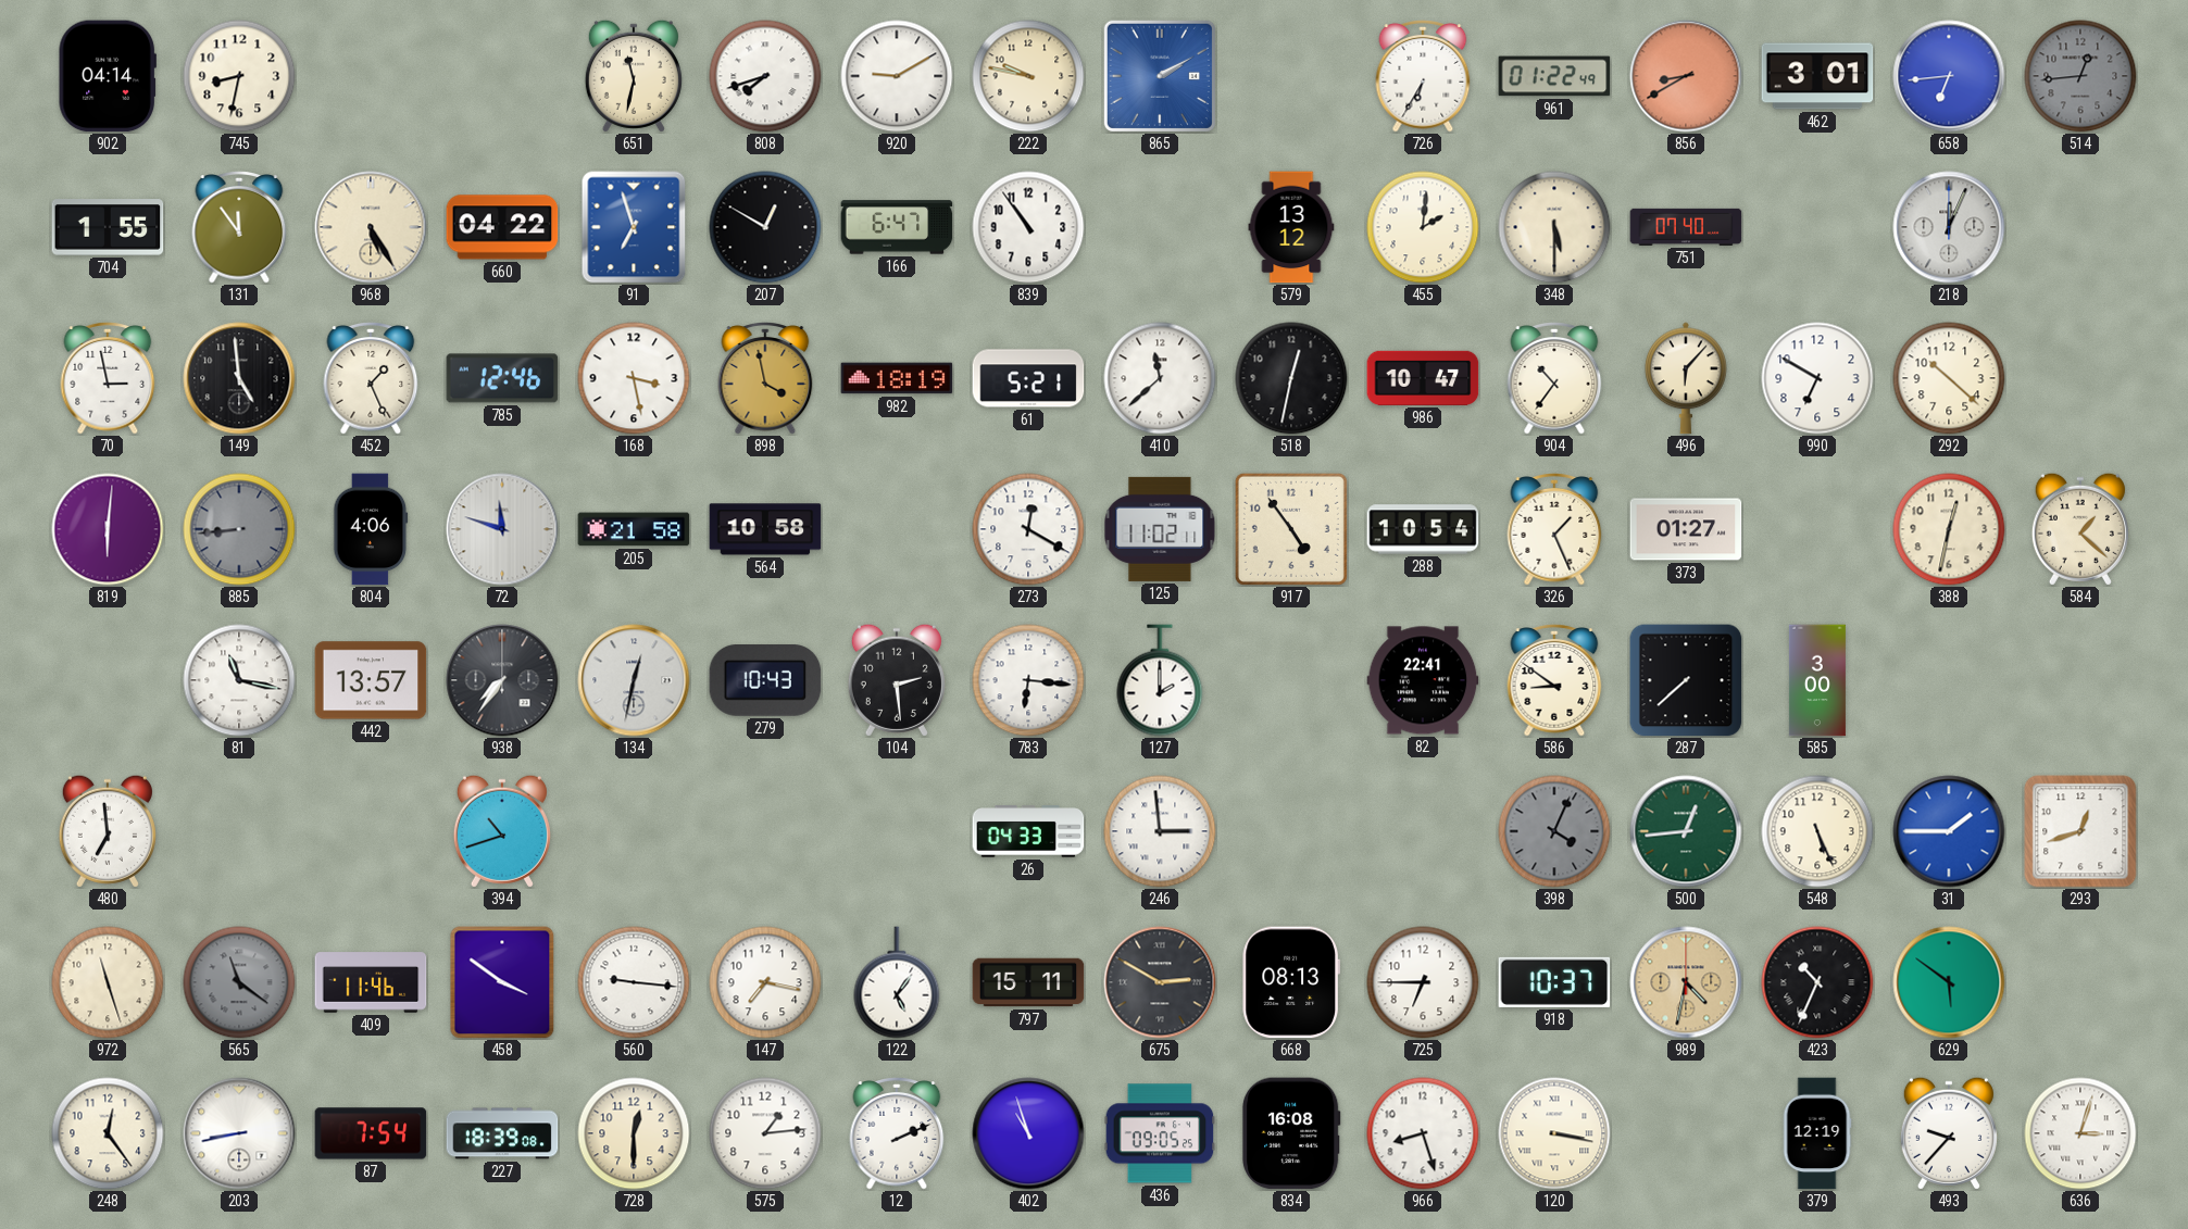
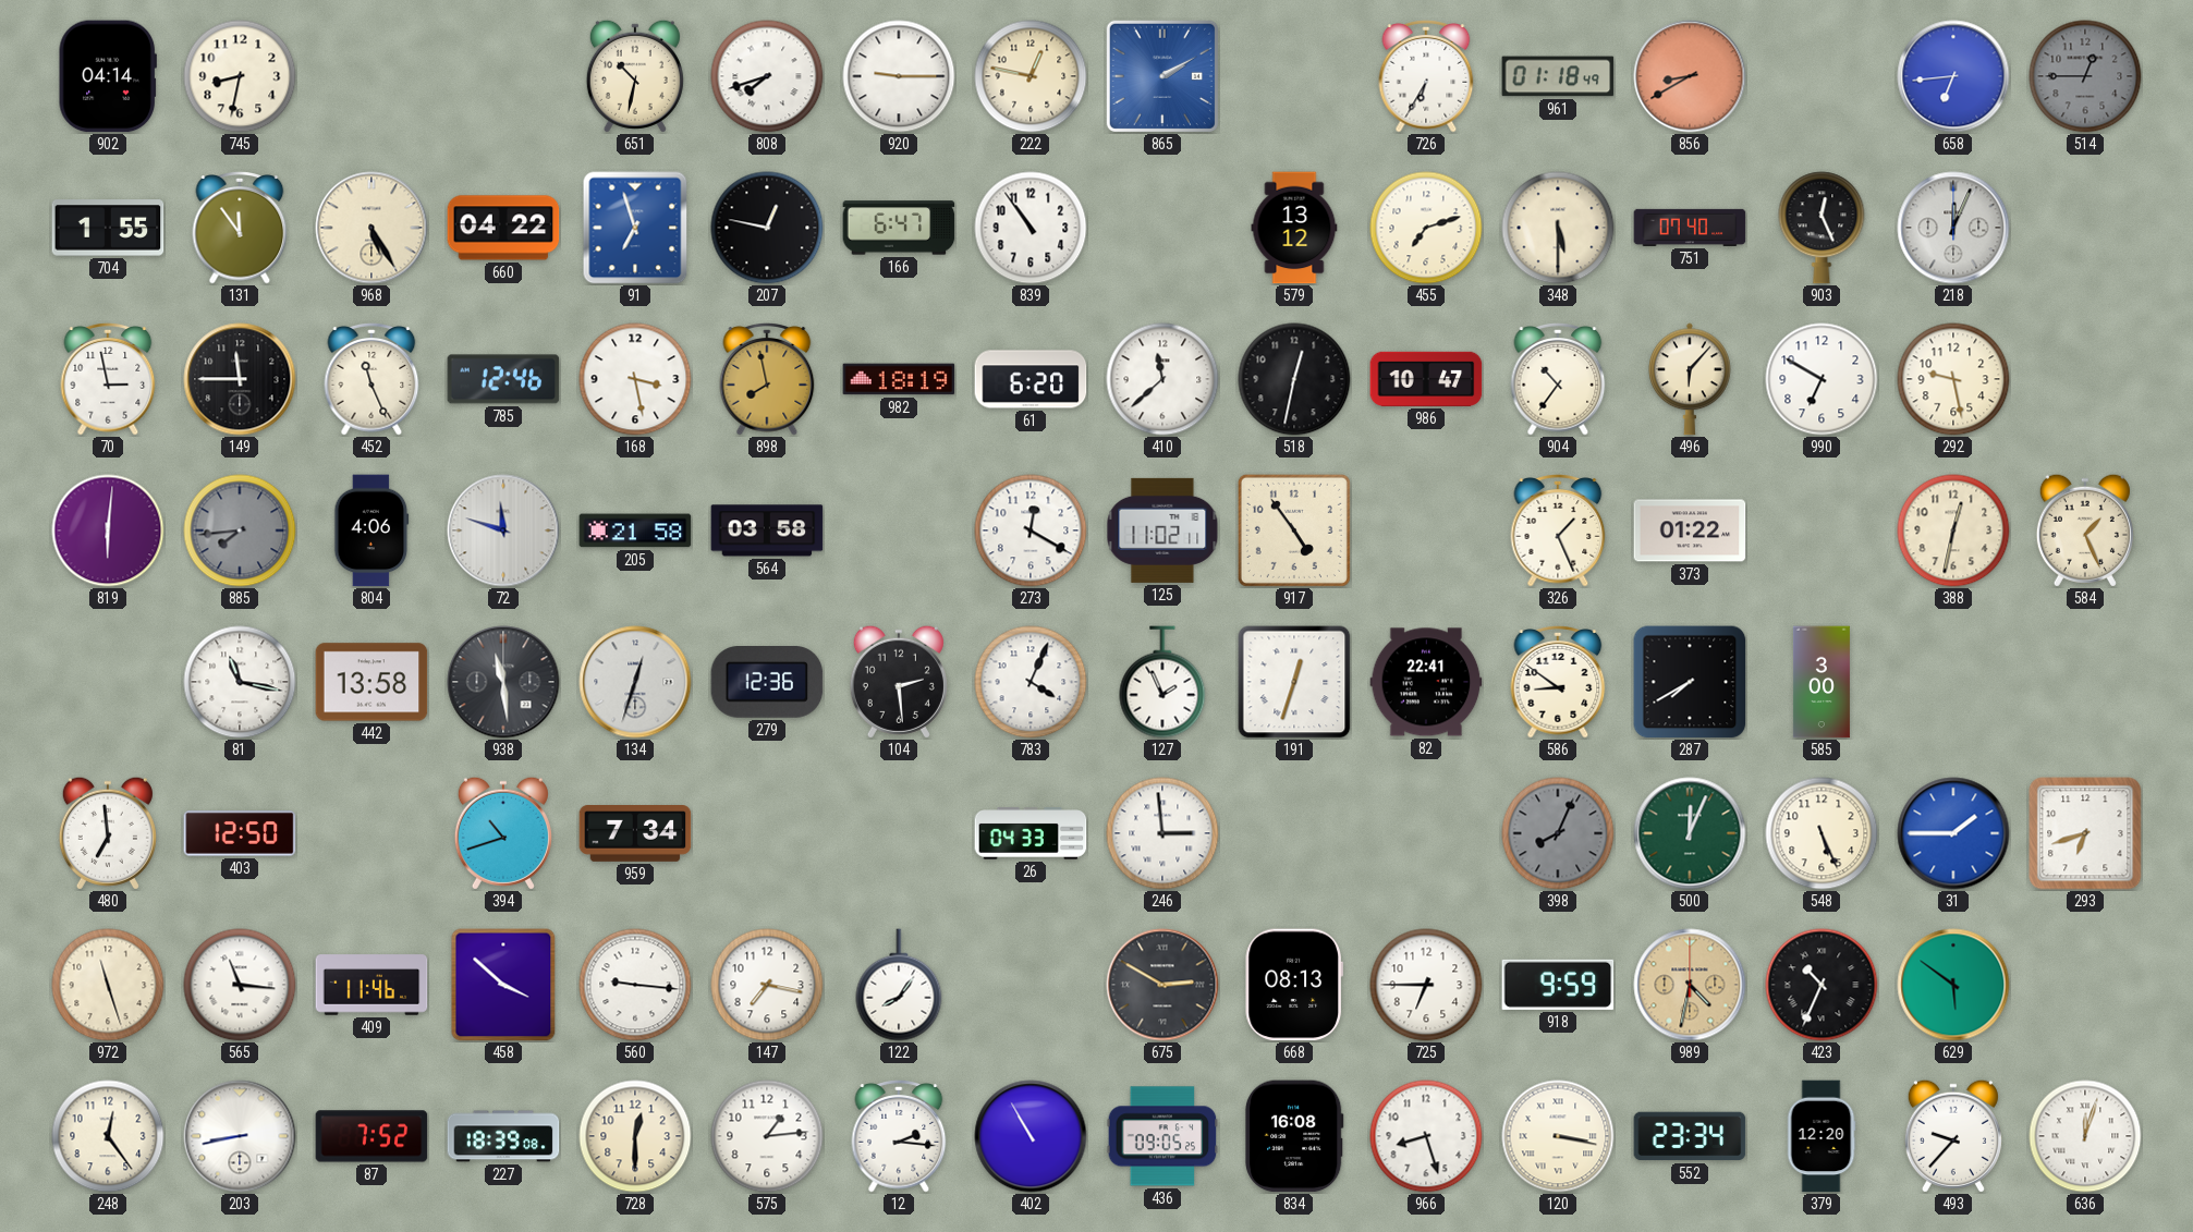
651: 11:32 -> 10:32
920: 9:10 -> 9:15
222: 9:47 -> 12:47
961: 01:22 -> 01:18
462: 3:01 -> none
514: 12:44 -> 12:45
207: 12:50 -> 12:47
455: 2:01 -> 7:12
903: none -> 12:26
149: 4:59 -> 11:45
452: 1:26 -> 11:26
898: 3:58 -> 7:58
61: 5:21 -> 6:20
292: 10:22 -> 9:28
885: 8:44 -> 7:44
564: 10:58 -> 03:58
288: 10:54 -> none
373: 01:27 -> 01:22
584: 1:22 -> 1:26
442: 13:57 -> 13:58
938: 7:36 -> 11:29
134: 12:32 -> 12:33
279: 10:43 -> 12:36
783: 6:16 -> 4:04
127: 2:00 -> 1:56
191: none -> 12:33
287: 7:38 -> 7:40
403: none -> 12:50
959: none -> 7:34
398: 4:04 -> 8:04
500: 12:44 -> 12:04
293: 12:42 -> 6:42
565: 11:21 -> 11:16
565 dial: grey -> white
458: 3:51 -> 3:52
122: 5:06 -> 8:06
797: 15:11 -> none
918: 10:37 -> 9:59
87: 7:54 -> 7:52
12: 2:11 -> 2:16
402: 10:57 -> 10:55
552: none -> 23:34
379: 12:19 -> 12:20
636: 3:03 -> 12:03
